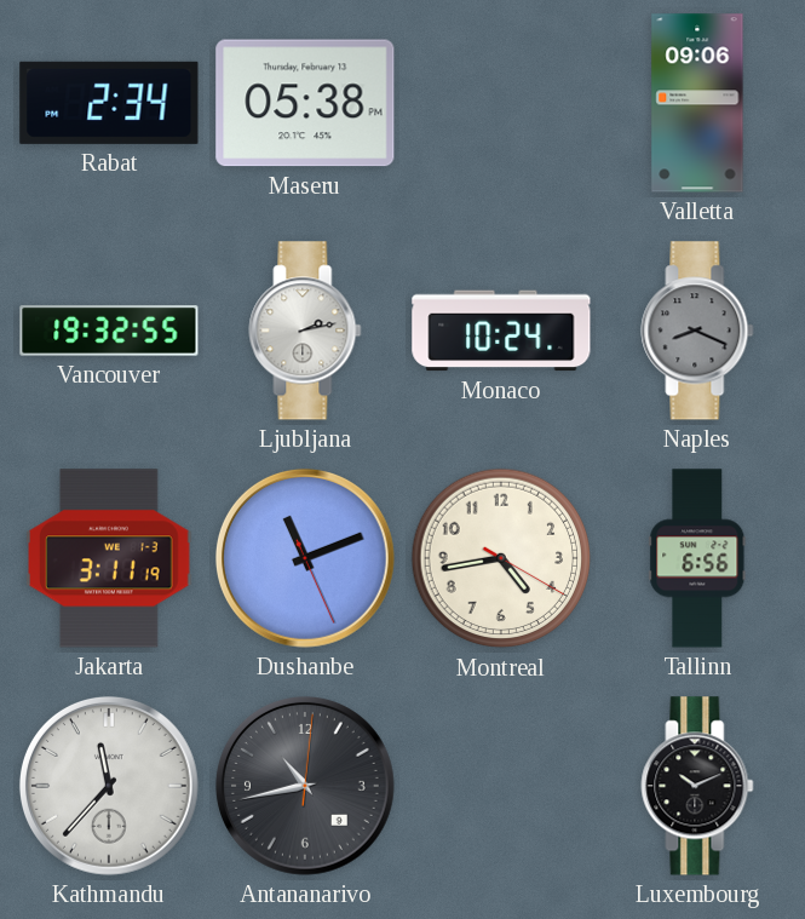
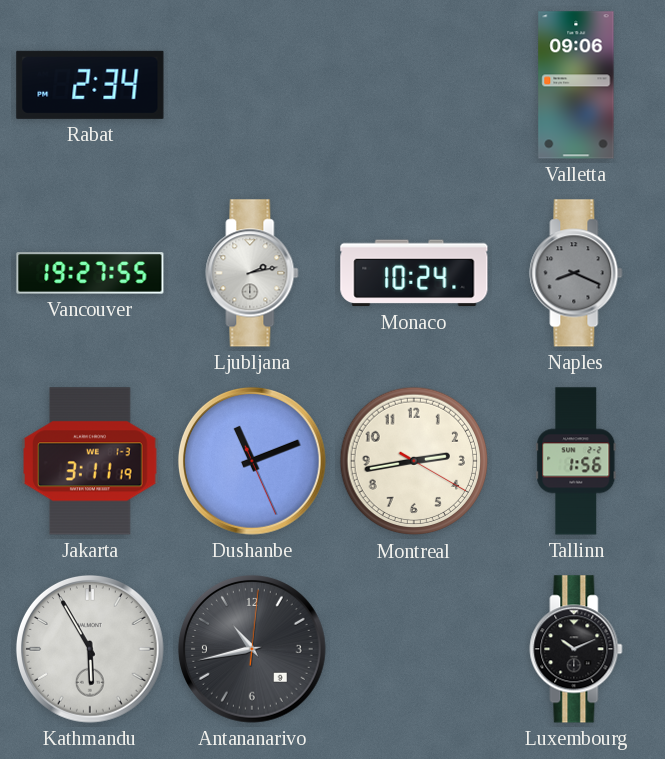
Maseru: 05:38 -> none
Vancouver: 19:32 -> 19:27
Montreal: 4:43 -> 2:43
Tallinn: 6:56 -> 1:56
Kathmandu: 11:37 -> 5:55
